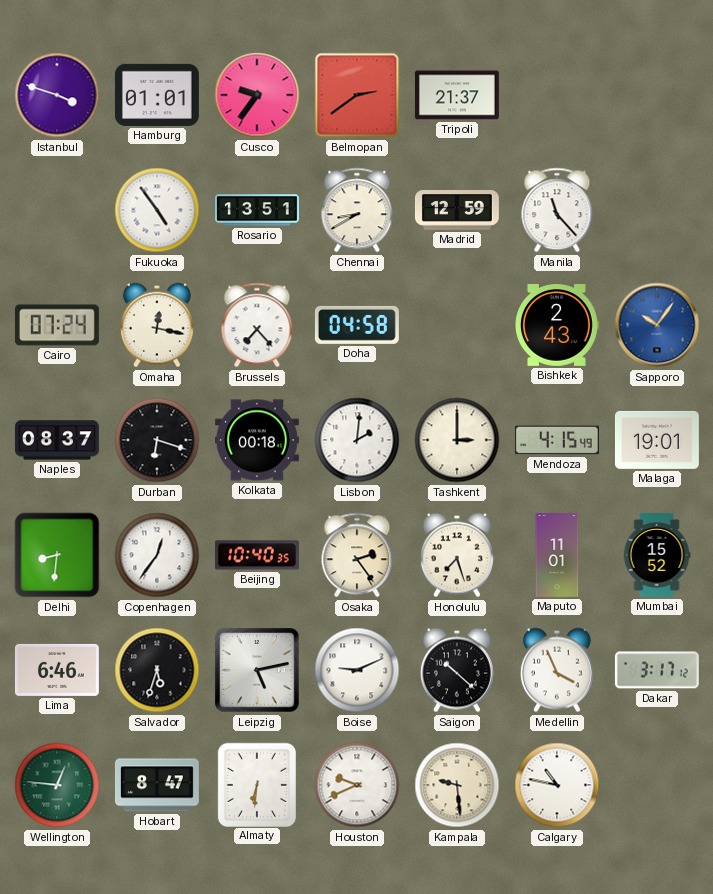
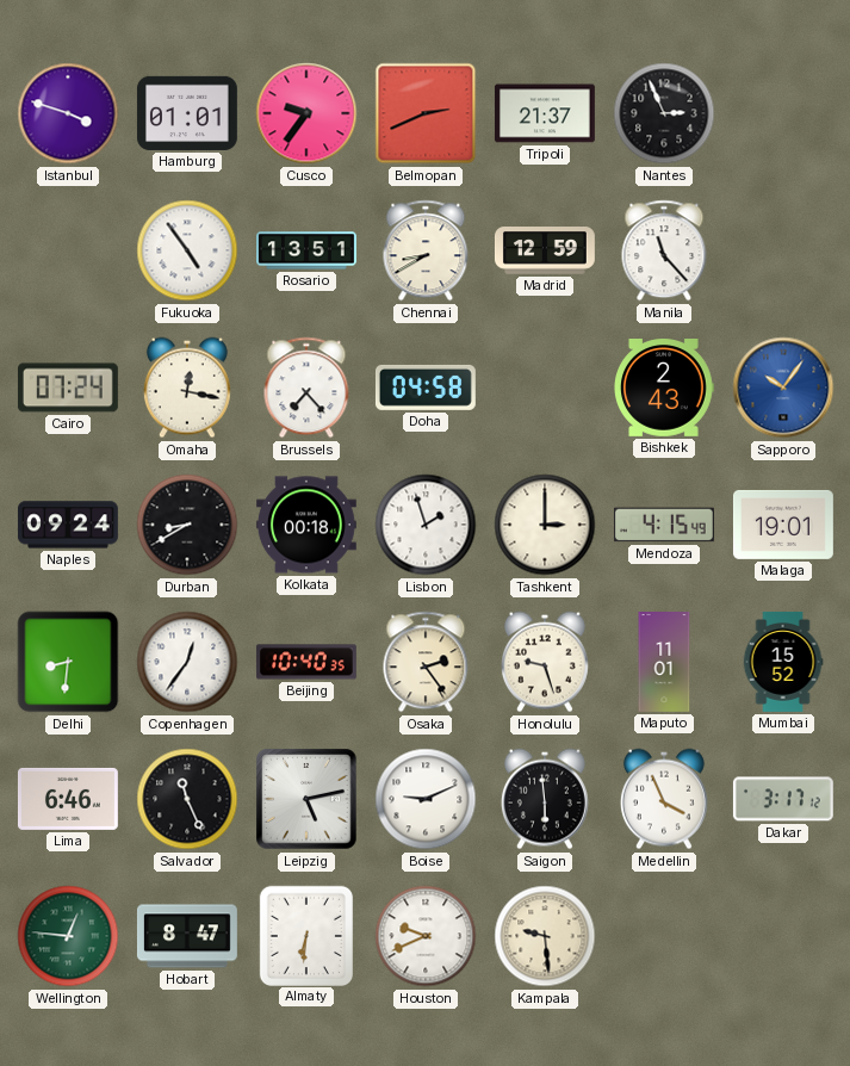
Belmopan: 2:39 -> 2:41
Nantes: none -> 2:56
Naples: 08:37 -> 09:24
Durban: 6:18 -> 8:40
Lisbon: 2:01 -> 1:57
Honolulu: 7:27 -> 9:27
Salvador: 5:33 -> 11:26
Saigon: 10:22 -> 5:59
Calgary: 10:47 -> none
